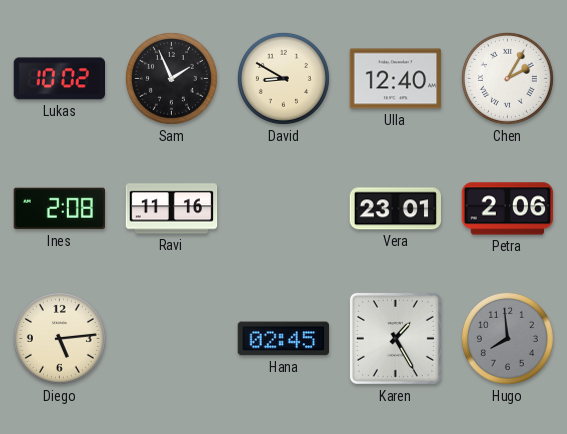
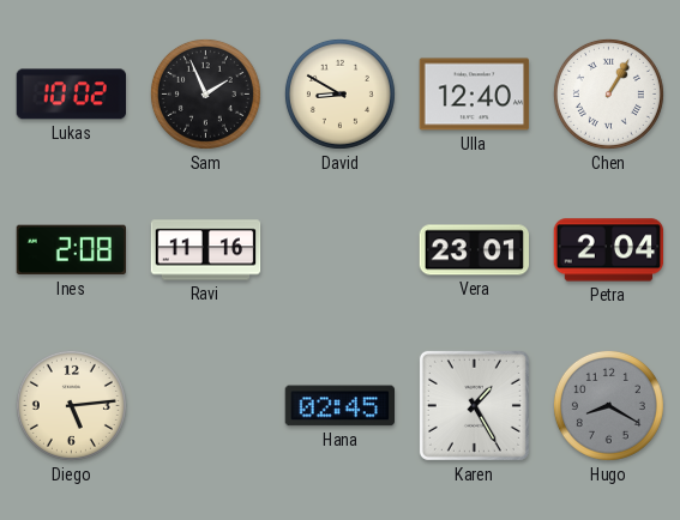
Chen: 2:05 -> 1:05
Petra: 2:06 -> 2:04
Hugo: 7:59 -> 8:20
